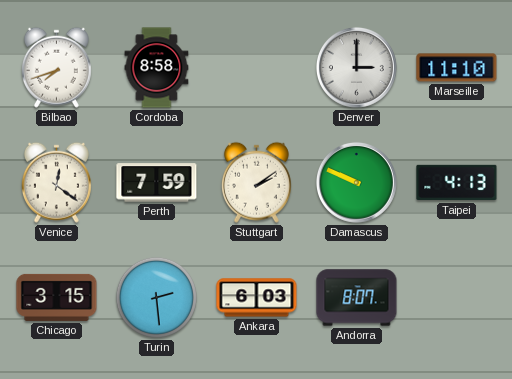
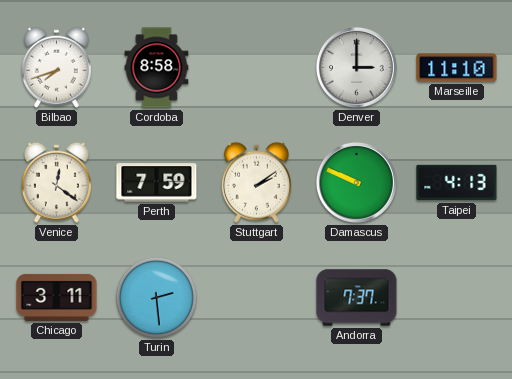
Chicago: 3:15 -> 3:11
Ankara: 6:03 -> none
Andorra: 8:07 -> 7:37
